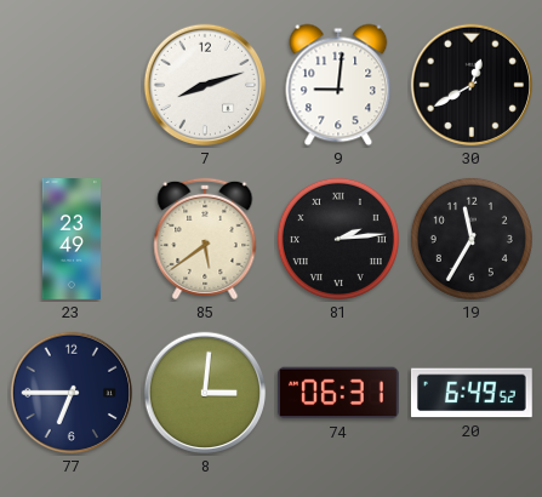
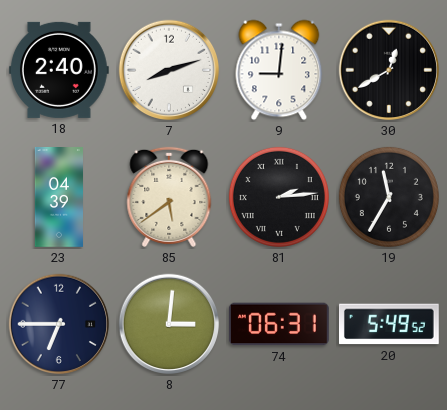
18: none -> 2:40
23: 23:49 -> 04:39
20: 6:49 -> 5:49
